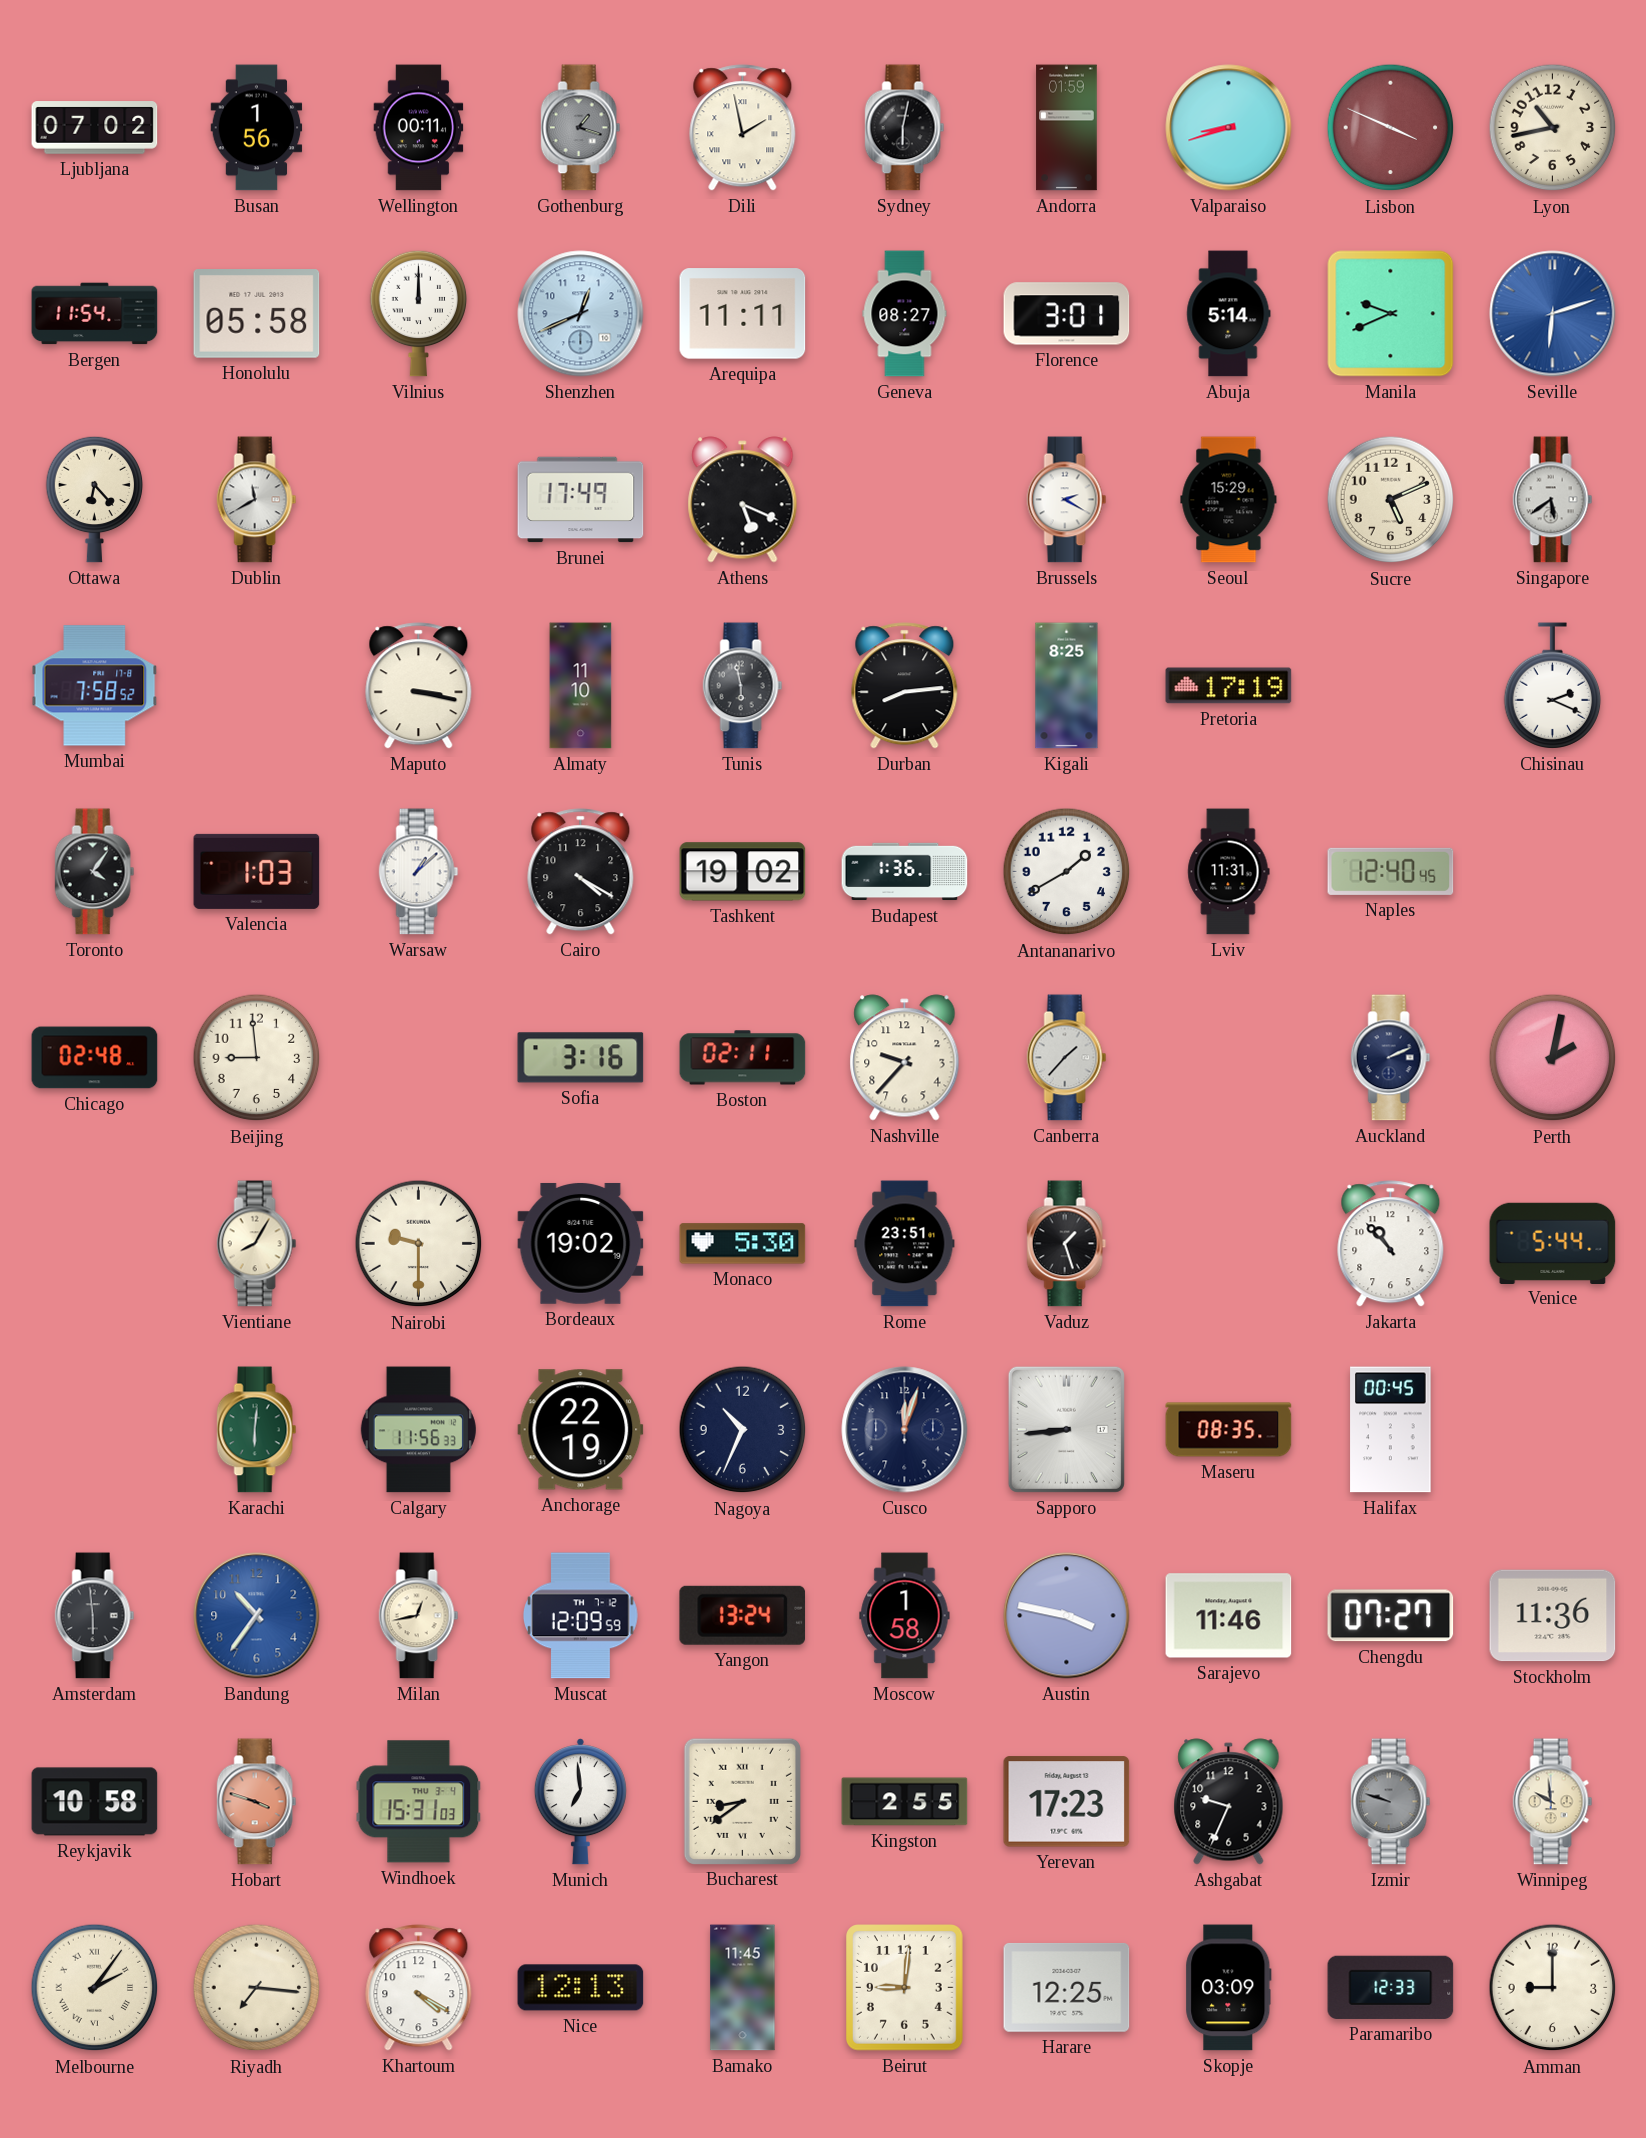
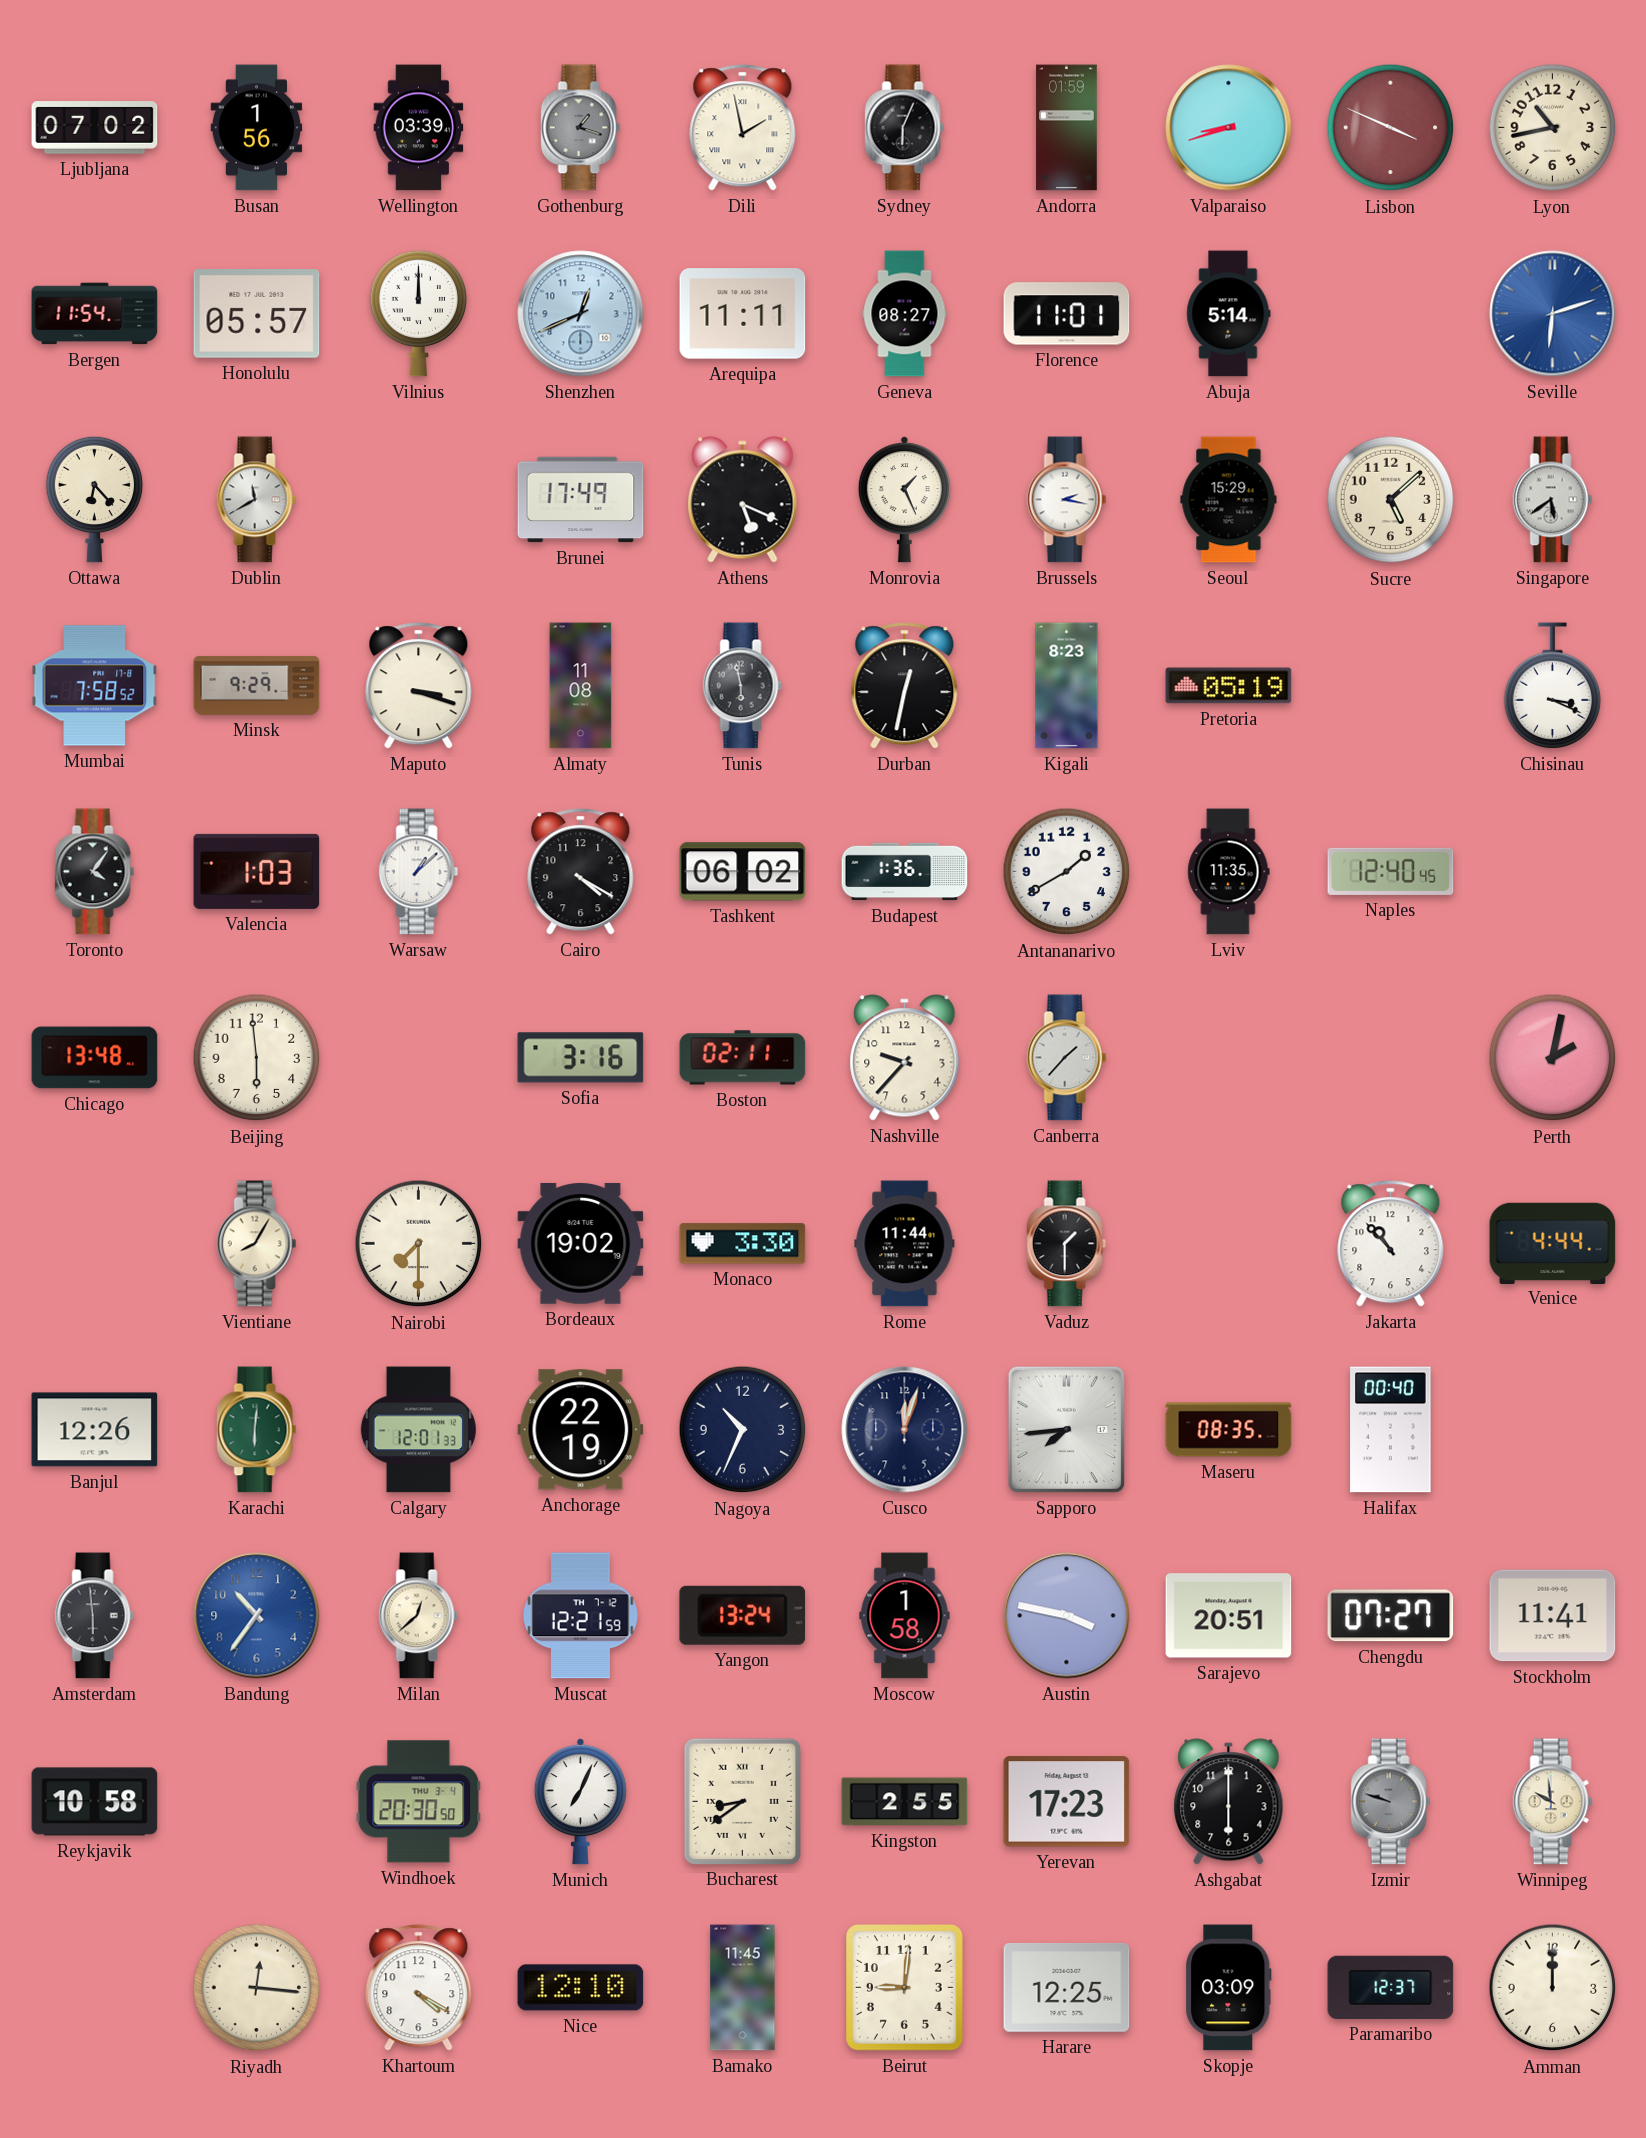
Wellington: 00:11 -> 03:39
Sydney: 6:02 -> 6:04
Honolulu: 05:58 -> 05:57
Florence: 3:01 -> 11:01
Manila: 9:41 -> none
Monrovia: none -> 1:26
Brussels: 2:20 -> 2:17
Sucre: 5:11 -> 5:08
Minsk: none -> 9:29
Maputo: 3:17 -> 3:18
Almaty: 11:10 -> 11:08
Durban: 8:14 -> 12:32
Kigali: 8:25 -> 8:23
Pretoria: 17:19 -> 05:19
Chisinau: 2:19 -> 3:19
Tashkent: 19:02 -> 06:02
Lviv: 11:31 -> 11:35
Chicago: 02:48 -> 13:48
Beijing: 8:59 -> 5:59
Auckland: 2:11 -> none
Nairobi: 9:30 -> 7:30
Monaco: 5:30 -> 3:30
Rome: 23:51 -> 11:44
Vaduz: 1:27 -> 1:30
Venice: 5:44 -> 4:44
Banjul: none -> 12:26
Calgary: 11:56 -> 12:01
Sapporo: 8:44 -> 7:44
Halifax: 00:45 -> 00:40
Milan: 12:43 -> 12:38
Muscat: 12:09 -> 12:21
Sarajevo: 11:46 -> 20:51
Stockholm: 11:36 -> 11:41
Hobart: 3:48 -> none
Windhoek: 15:31 -> 20:30
Munich: 6:59 -> 7:04
Ashgabat: 9:34 -> 6:00
Melbourne: 2:06 -> none
Riyadh: 7:16 -> 12:16
Nice: 12:13 -> 12:10
Paramaribo: 12:33 -> 12:37
Amman: 9:00 -> 12:00
